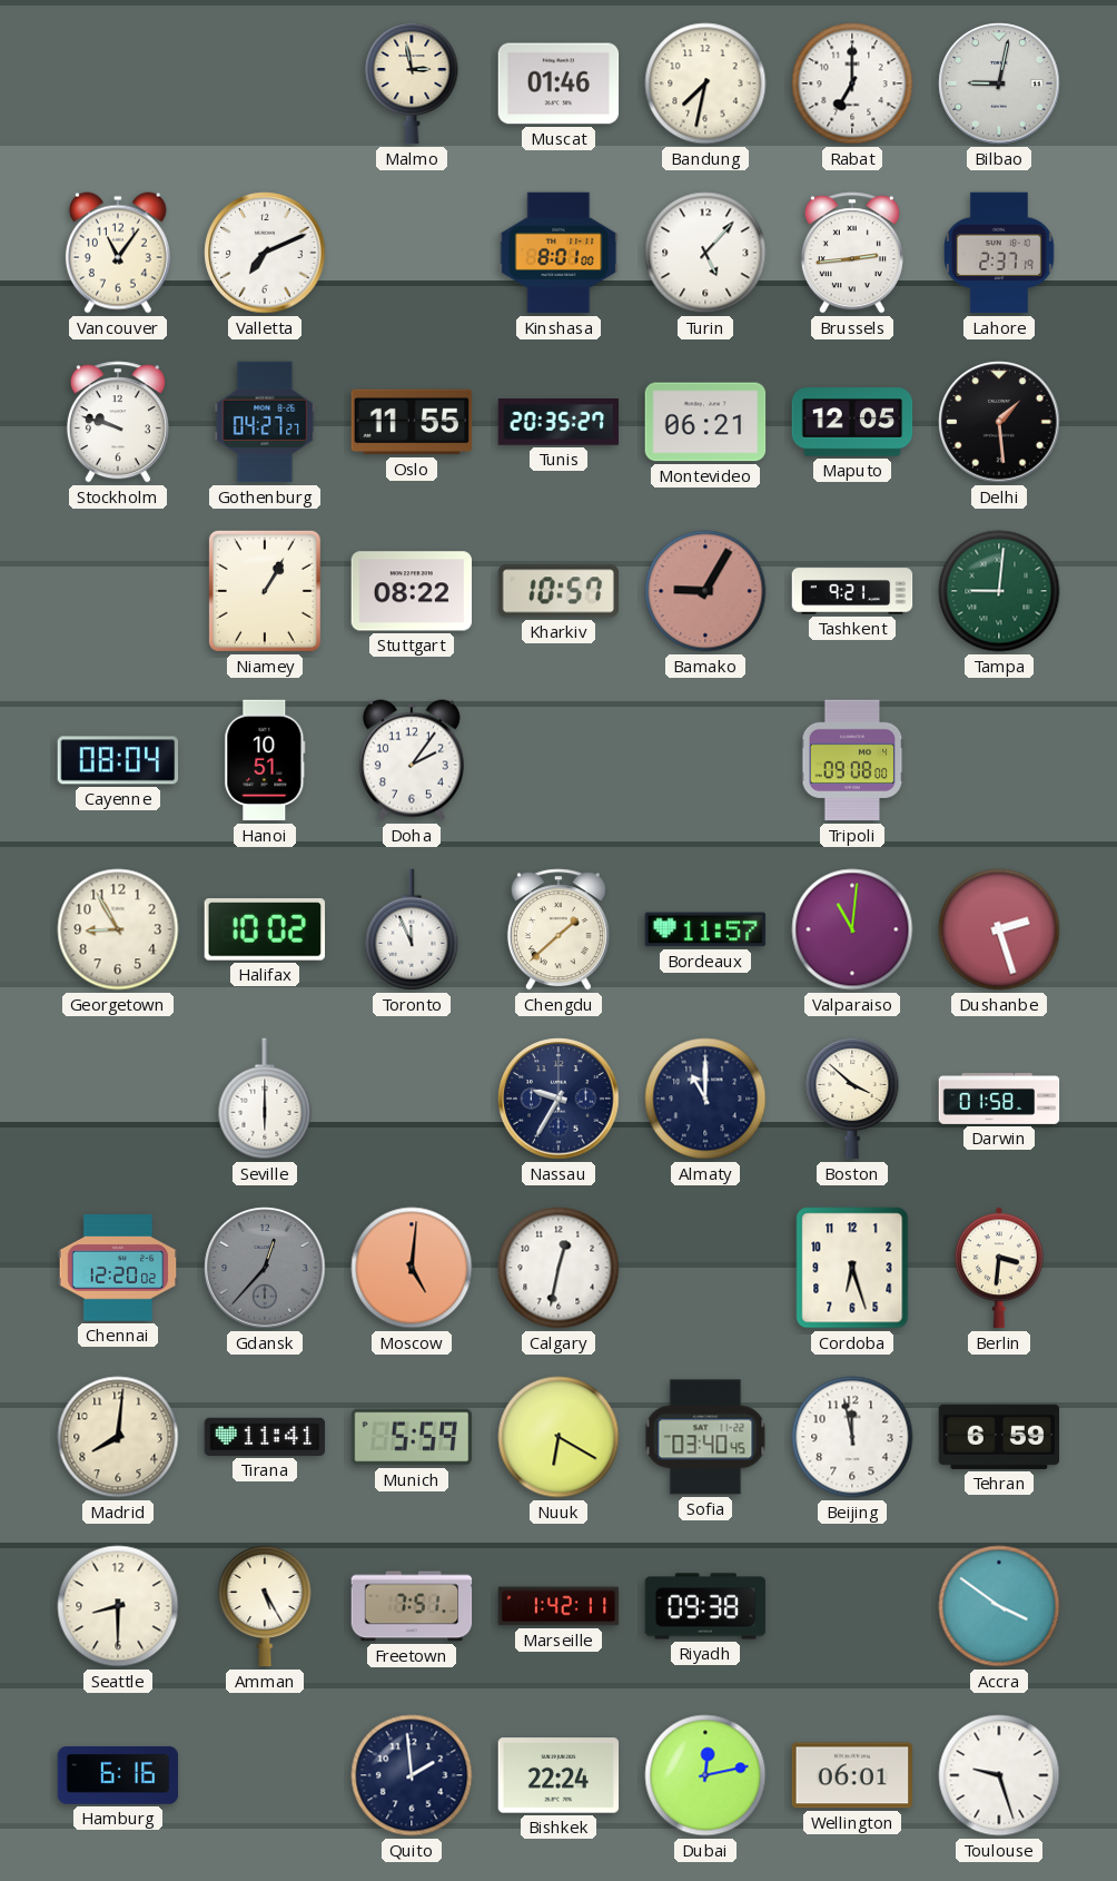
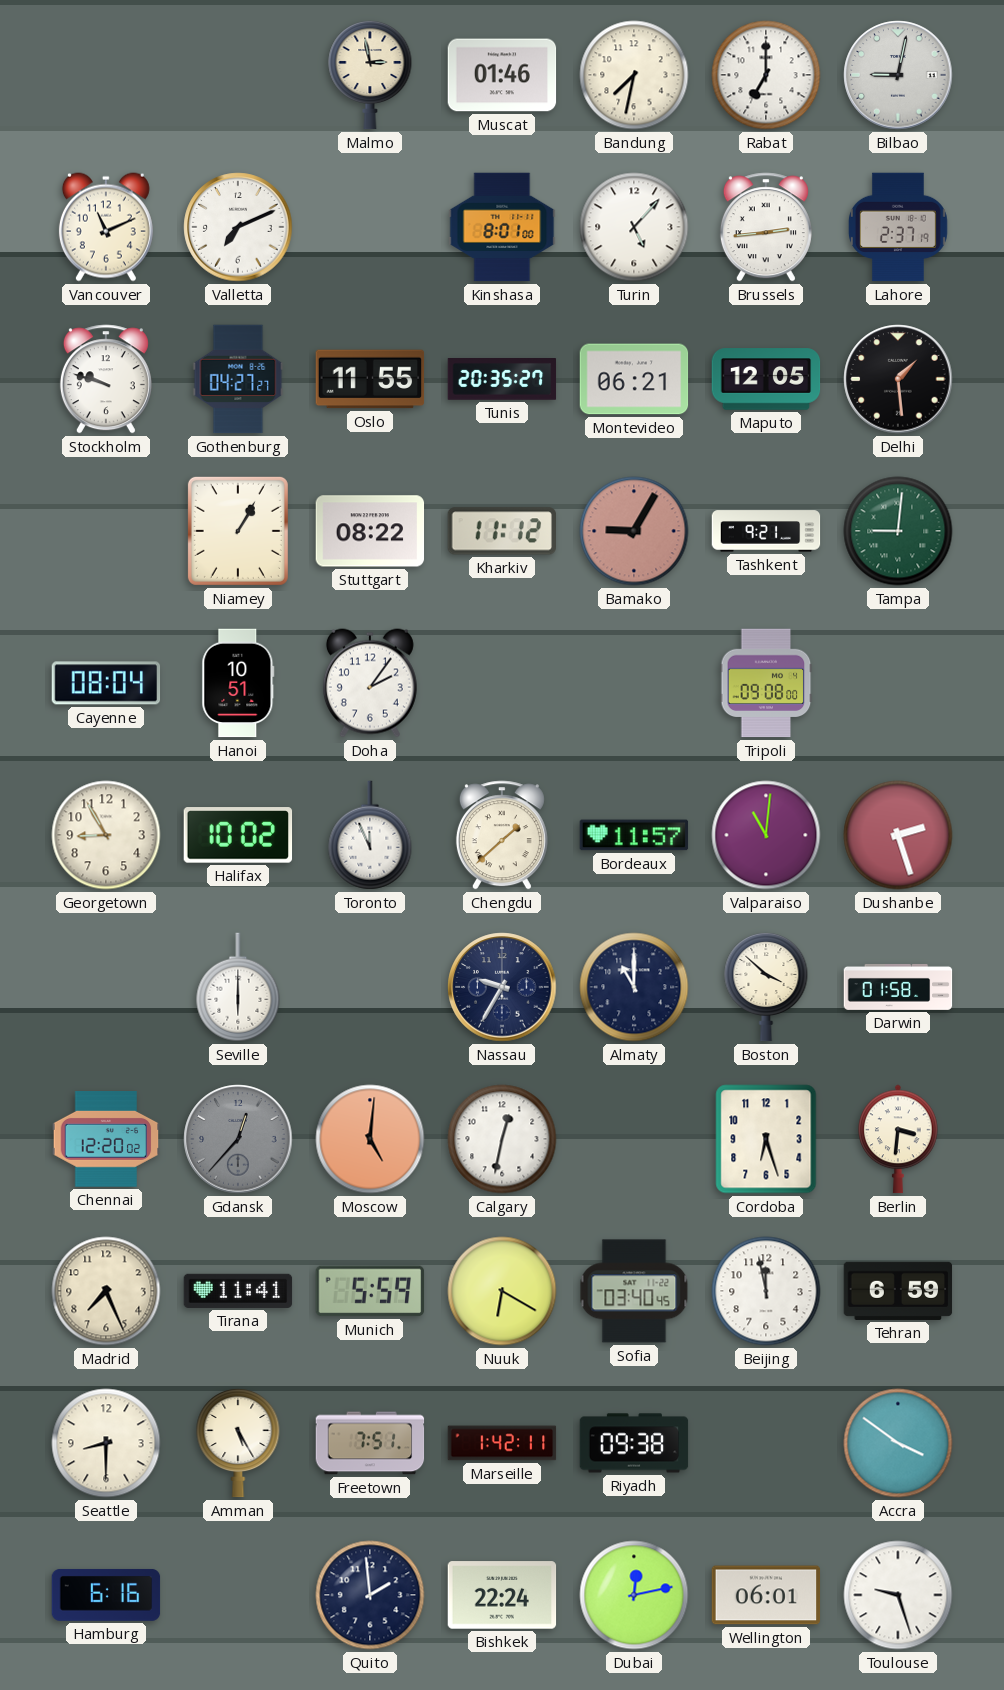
Vancouver: 11:06 -> 11:11
Kharkiv: 10:57 -> 11:12
Madrid: 8:01 -> 7:26
